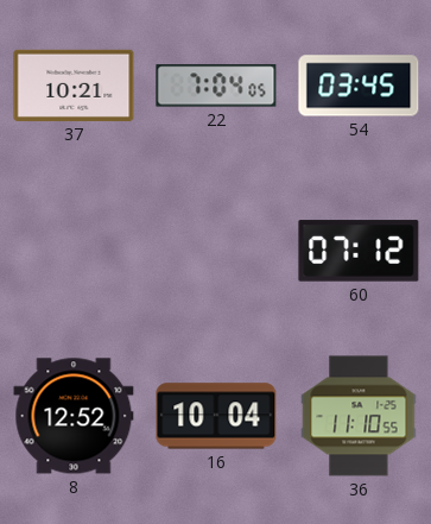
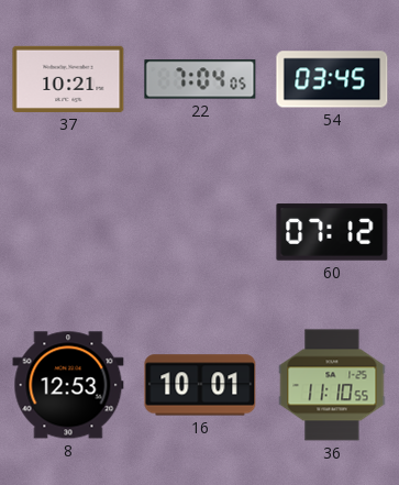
8: 12:52 -> 12:53
16: 10:04 -> 10:01
